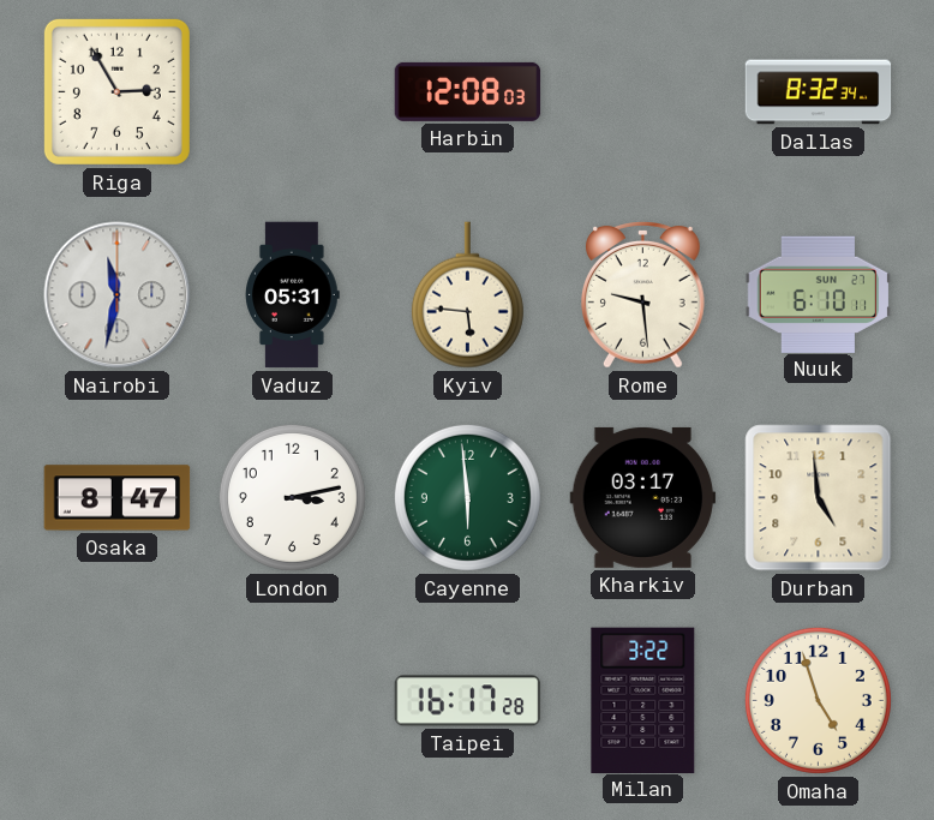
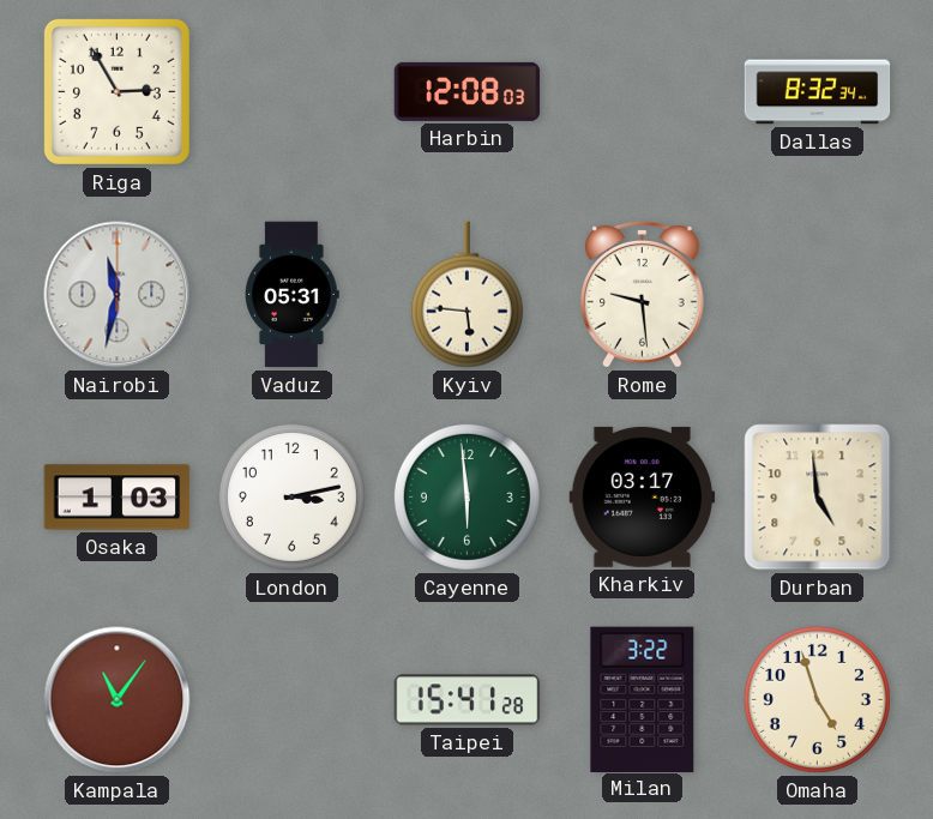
Nuuk: 6:10 -> none
Osaka: 8:47 -> 1:03
Kampala: none -> 11:06
Taipei: 16:17 -> 15:41
